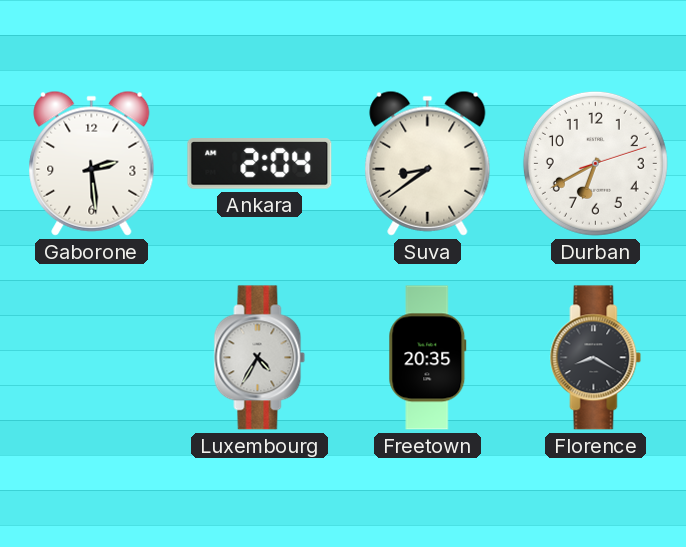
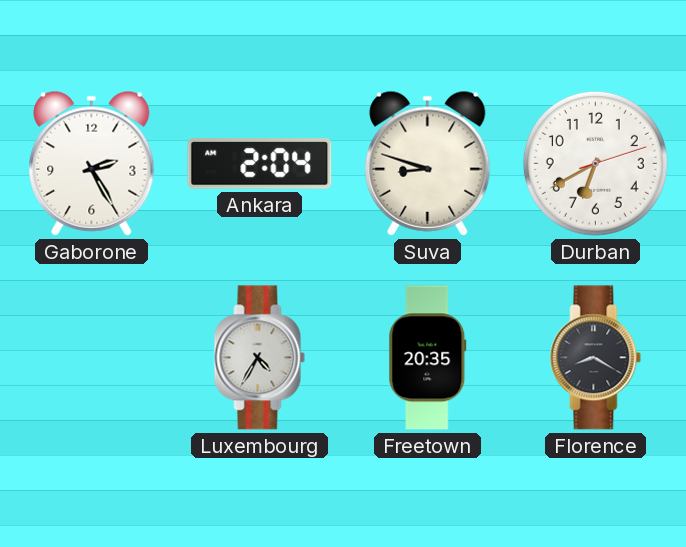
Gaborone: 2:29 -> 2:25
Suva: 8:39 -> 8:48
